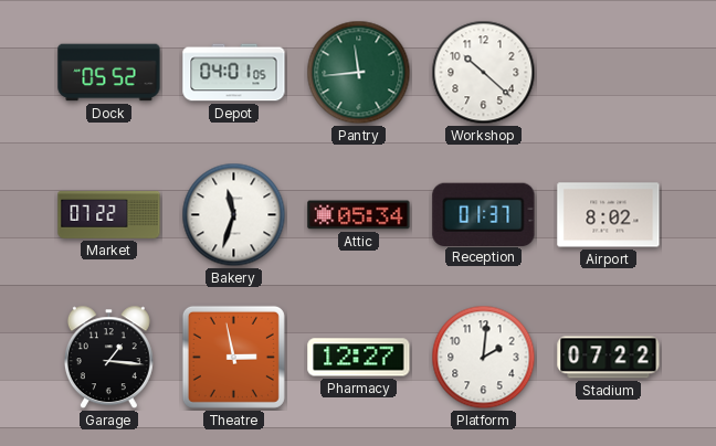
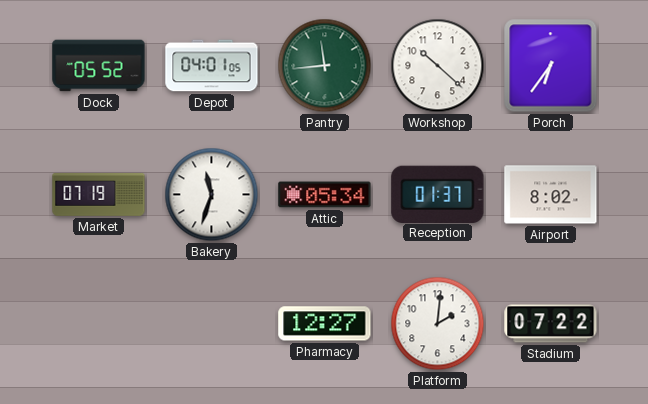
Porch: none -> 6:36
Market: 07:22 -> 07:19
Garage: 1:16 -> none
Theatre: 2:58 -> none
